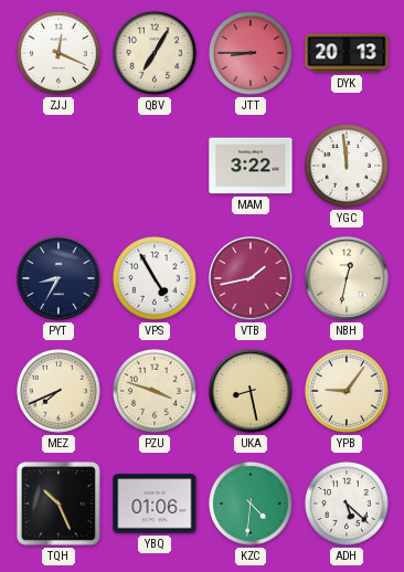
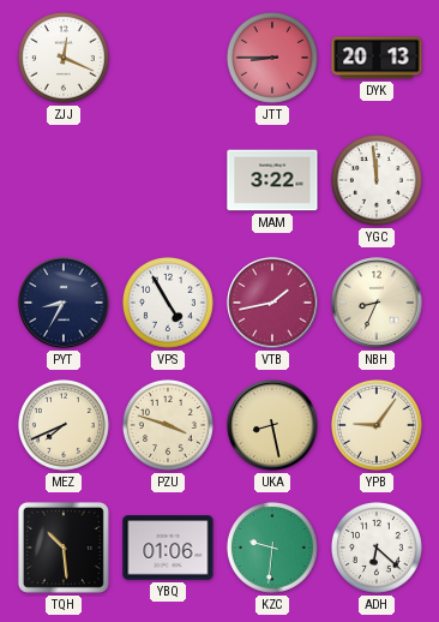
QBV: 7:05 -> none
NBH: 12:32 -> 8:34
TQH: 10:26 -> 10:29
KZC: 4:31 -> 9:31
ADH: 5:22 -> 6:22
